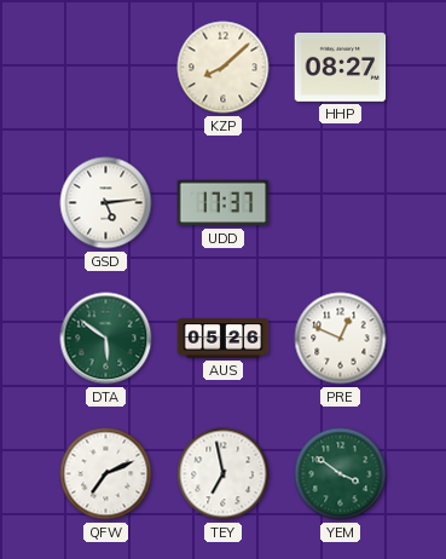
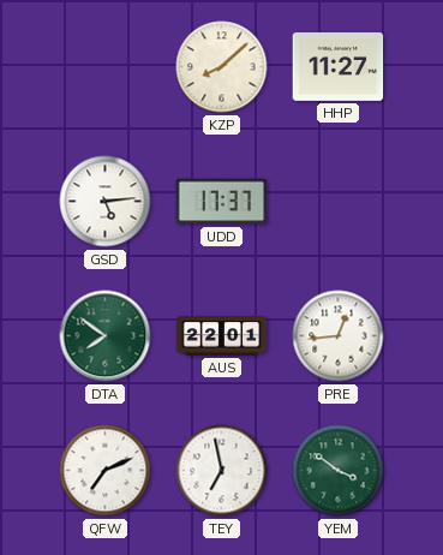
HHP: 08:27 -> 11:27
DTA: 5:51 -> 7:51
AUS: 05:26 -> 22:01
PRE: 12:49 -> 12:44
